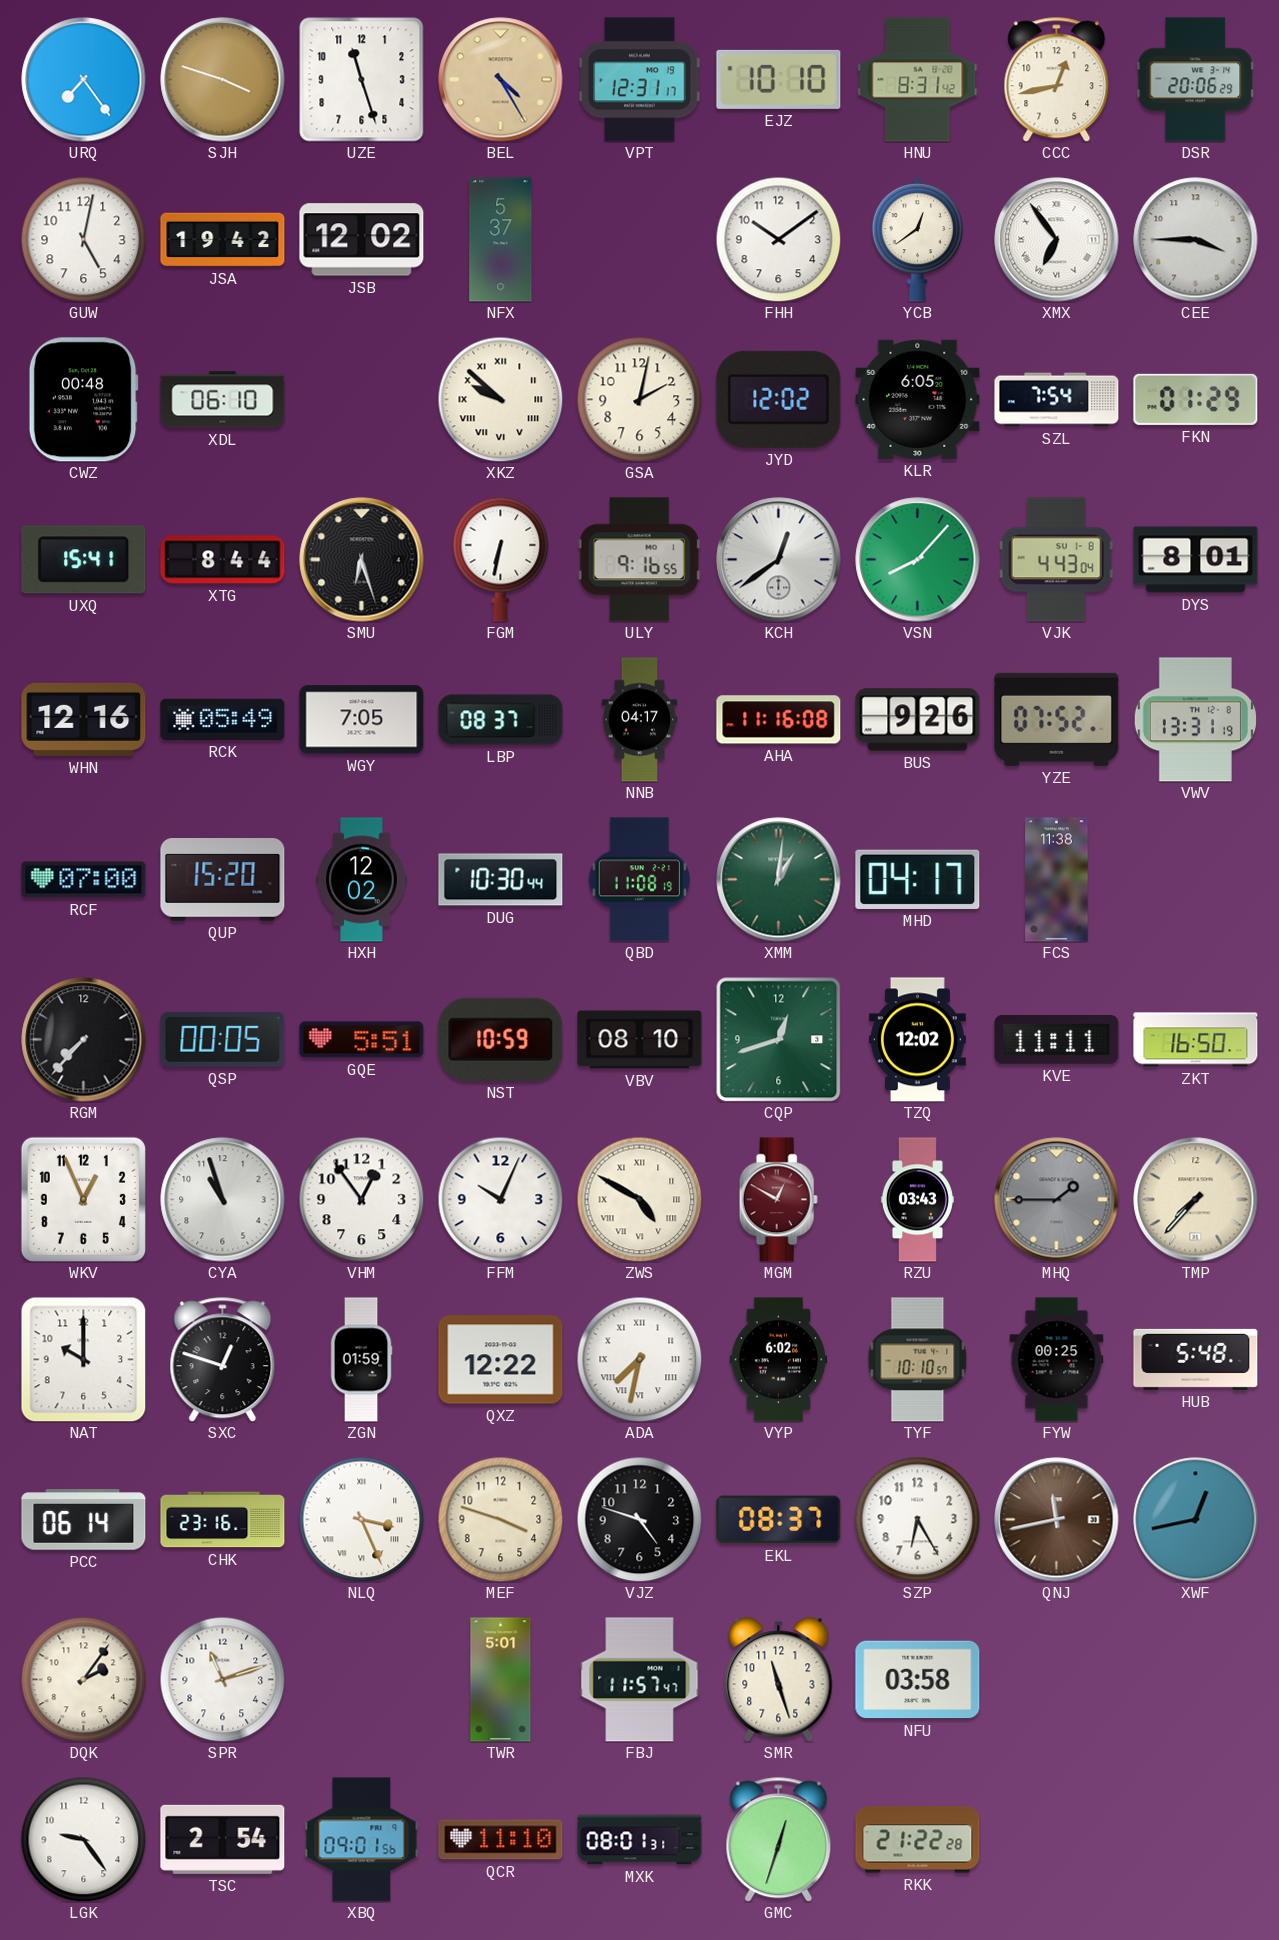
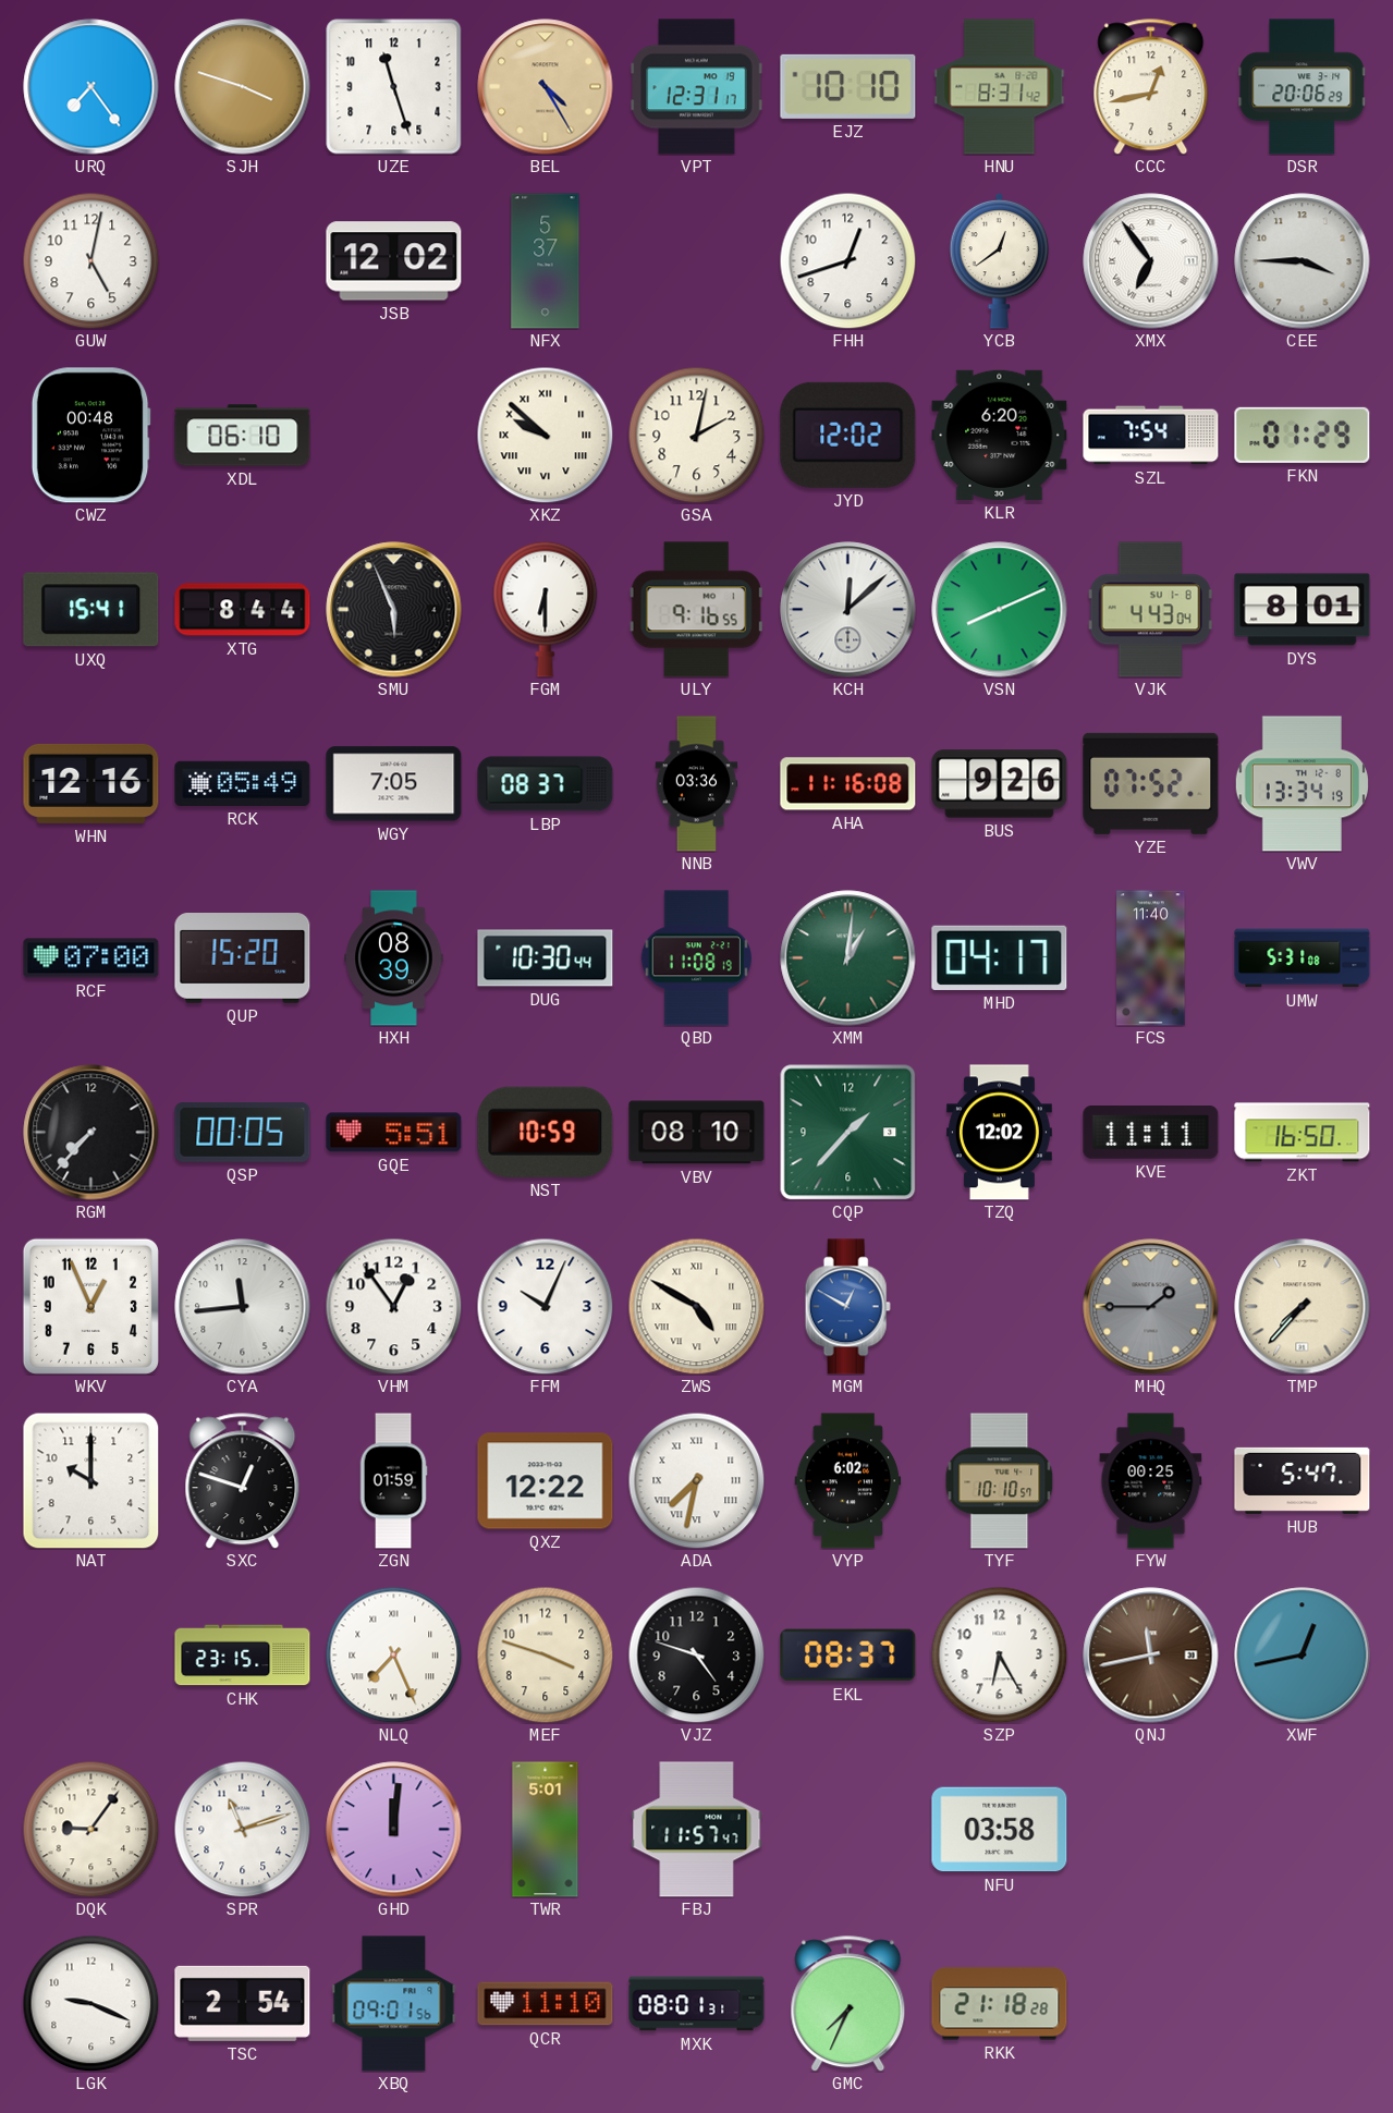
JSA: 19:42 -> none
FHH: 10:09 -> 12:42
KLR: 6:05 -> 6:20
SMU: 6:27 -> 5:56
FGM: 6:32 -> 6:30
KCH: 12:39 -> 12:08
VSN: 8:07 -> 8:11
NNB: 04:17 -> 03:36
VWV: 13:31 -> 13:34
HXH: 12:02 -> 08:39
FCS: 11:38 -> 11:40
UMW: none -> 5:31
CQP: 12:42 -> 1:37
CYA: 10:57 -> 11:44
MGM dial: burgundy -> blue
RZU: 03:43 -> none
HUB: 5:48 -> 5:47
PCC: 06:14 -> none
CHK: 23:16 -> 23:15
NLQ: 3:26 -> 7:26
DQK: 2:06 -> 9:06
GHD: none -> 12:01
SMR: 11:27 -> none
LGK: 9:24 -> 9:19
GMC: 12:33 -> 7:34
RKK: 21:22 -> 21:18
